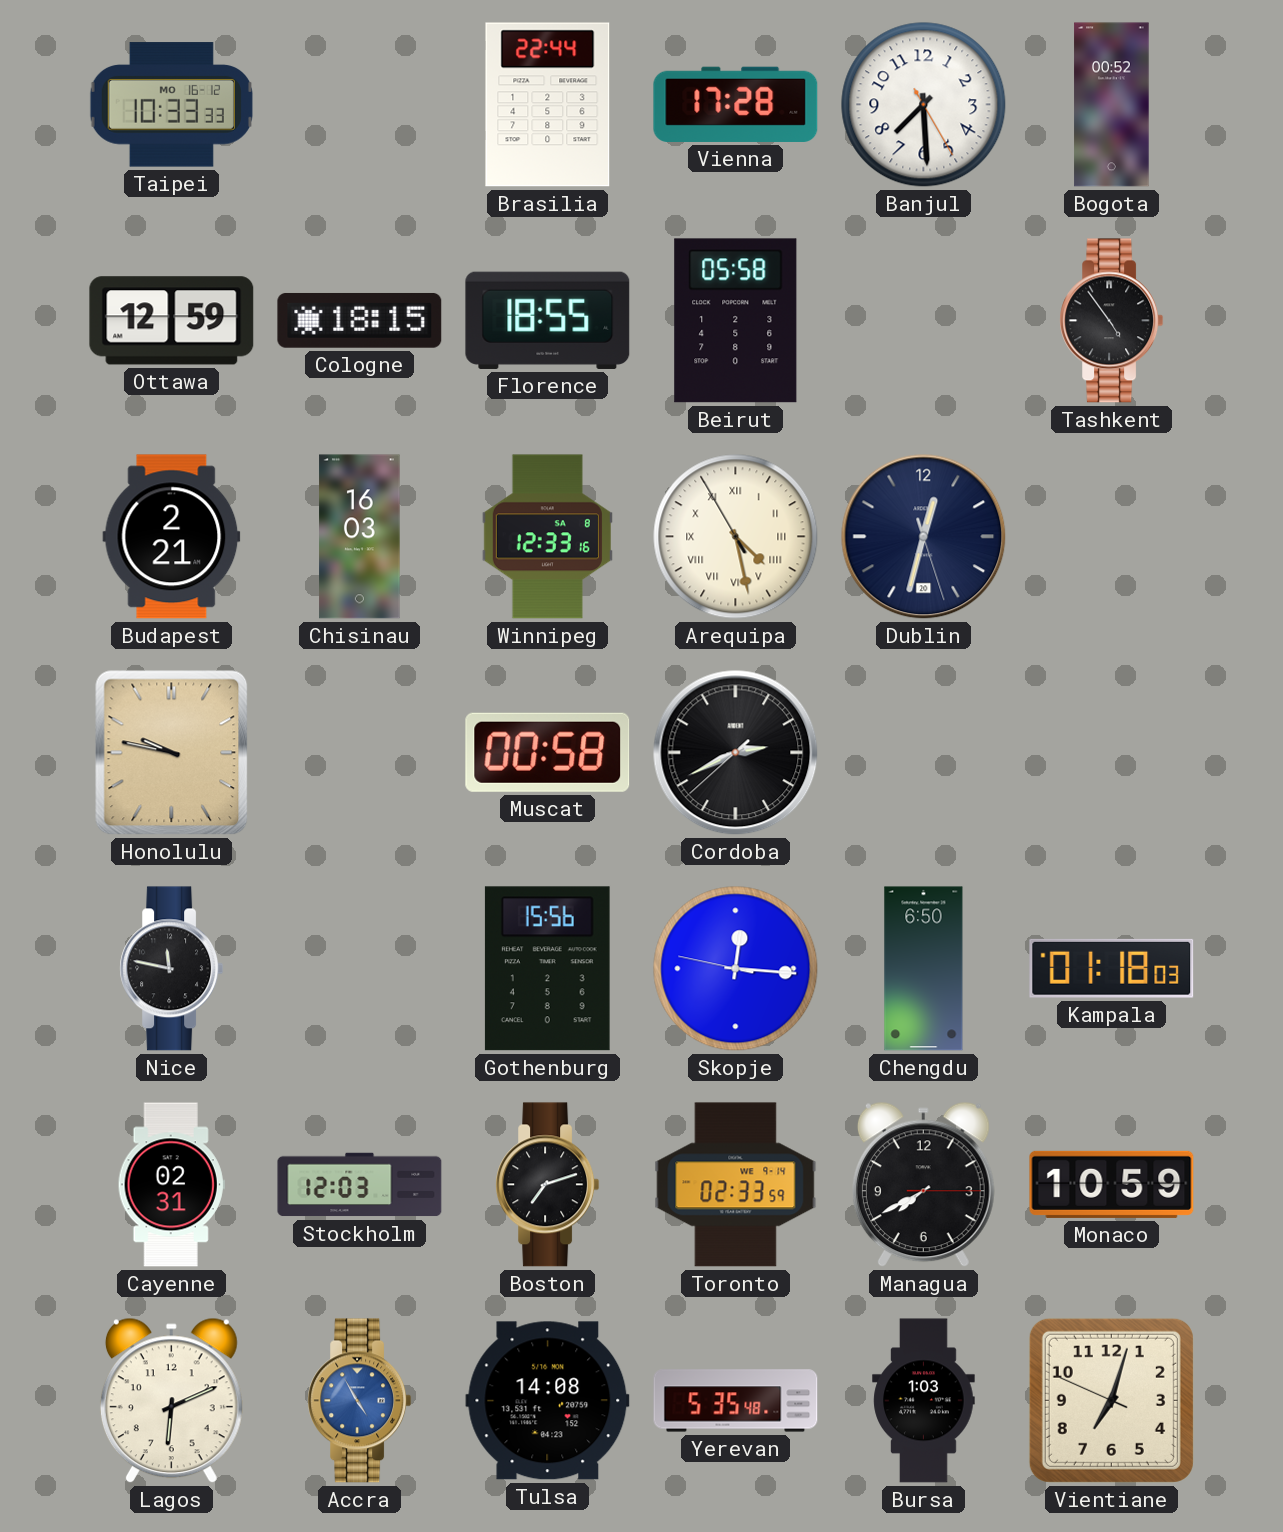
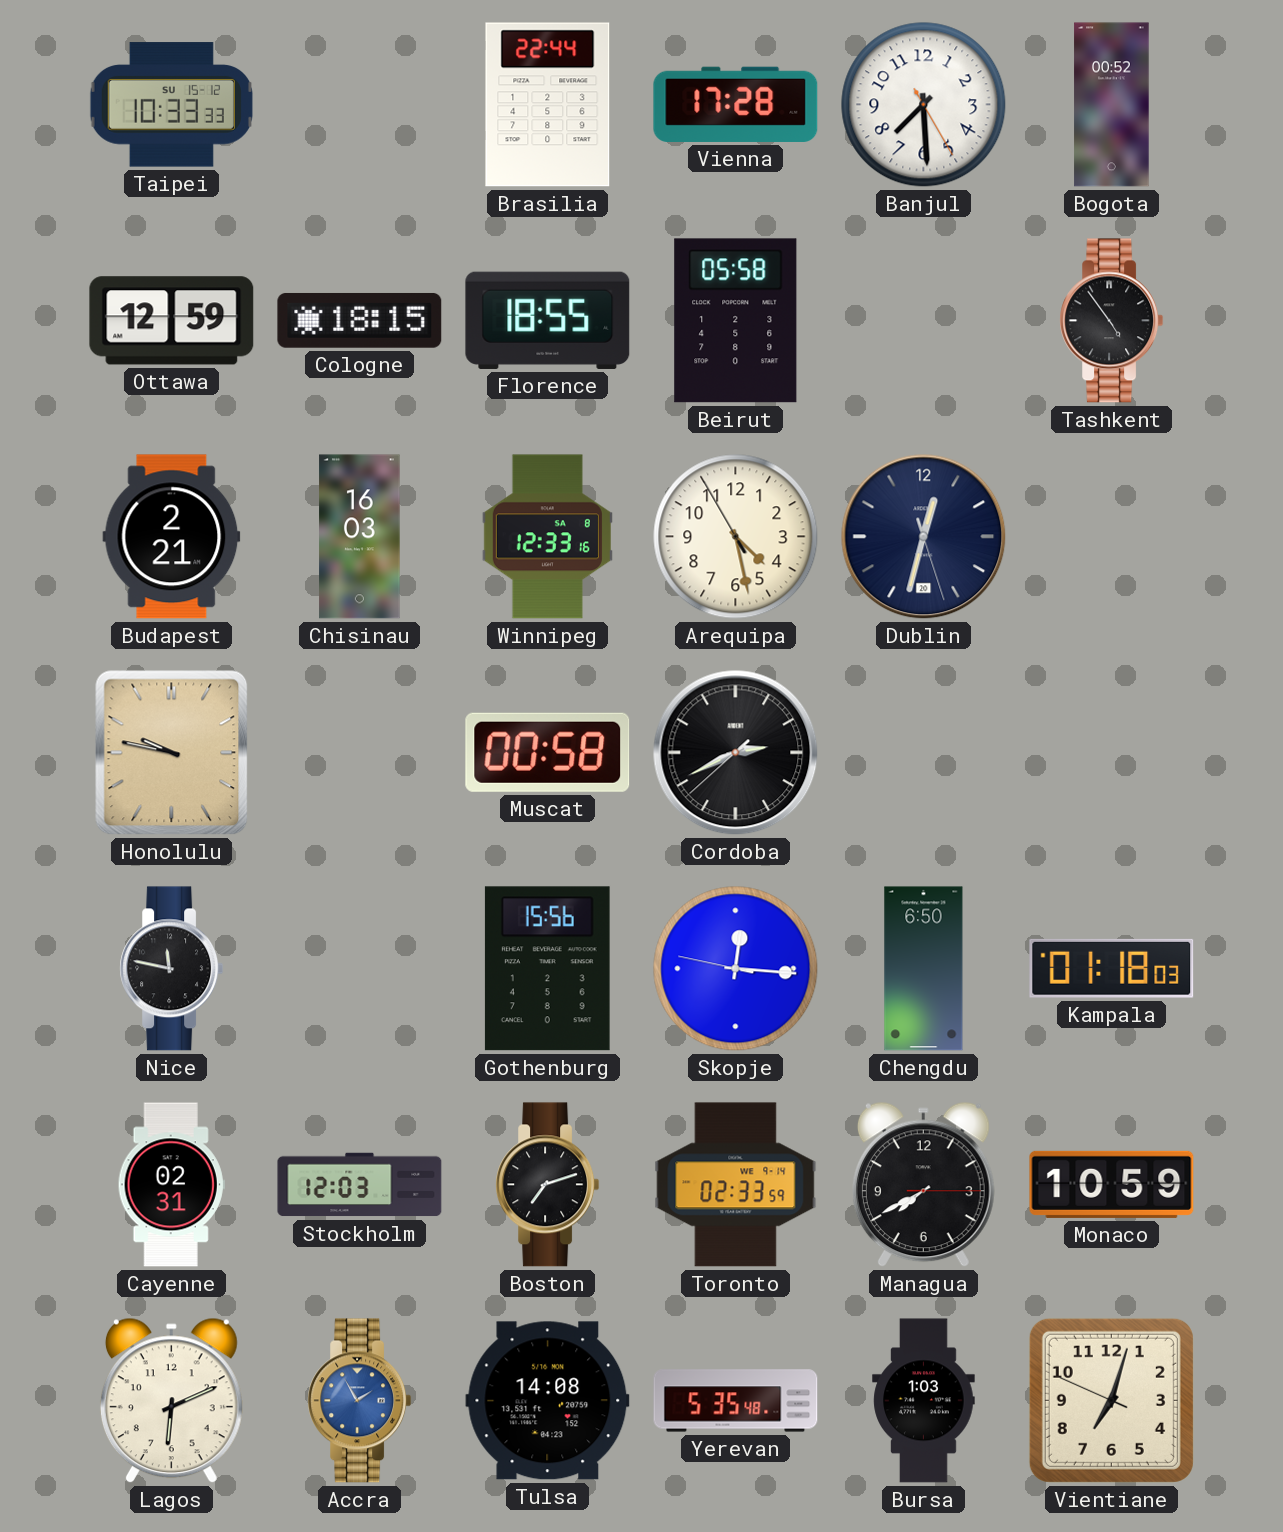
Taipei date: MO 16-12 -> SU 15-12
Arequipa numerals: Roman -> Arabic
Accra: 4:55 -> 1:55
